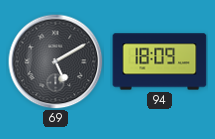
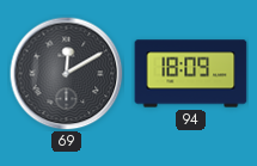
69: 5:10 -> 12:10
